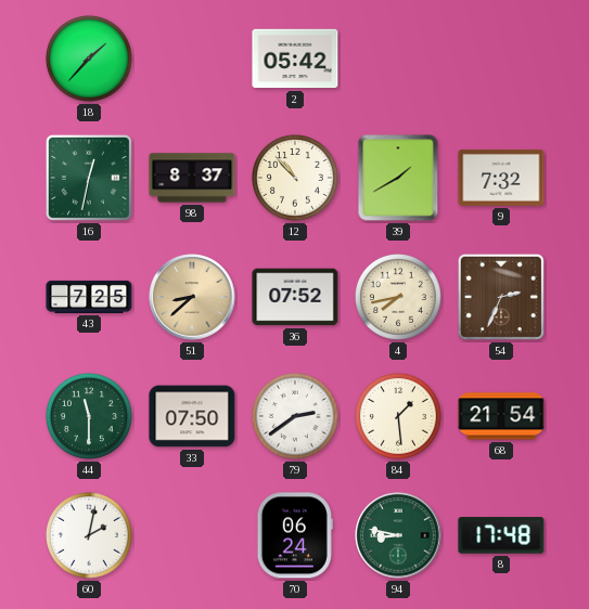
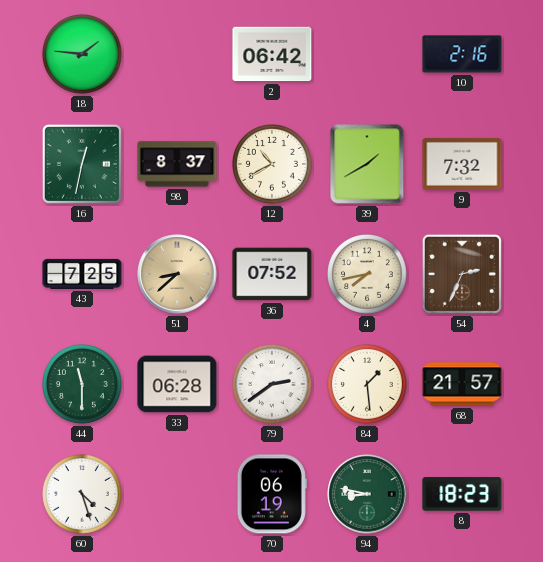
18: 1:37 -> 1:46
2: 05:42 -> 06:42
10: none -> 2:16
12: 10:53 -> 10:40
33: 07:50 -> 06:28
68: 21:54 -> 21:57
60: 2:02 -> 4:27
70: 06:24 -> 06:19
8: 17:48 -> 18:23
